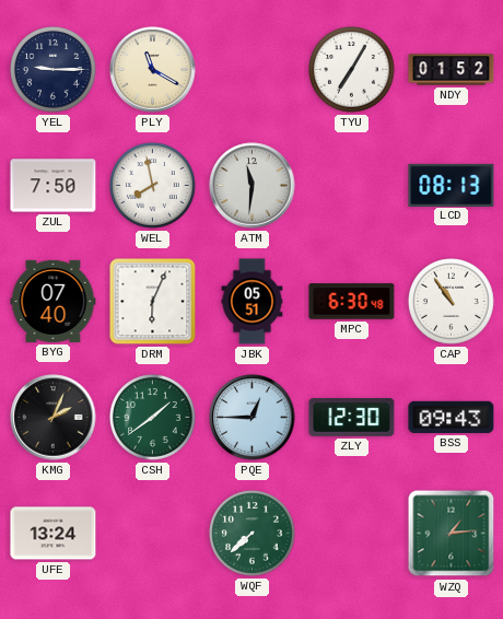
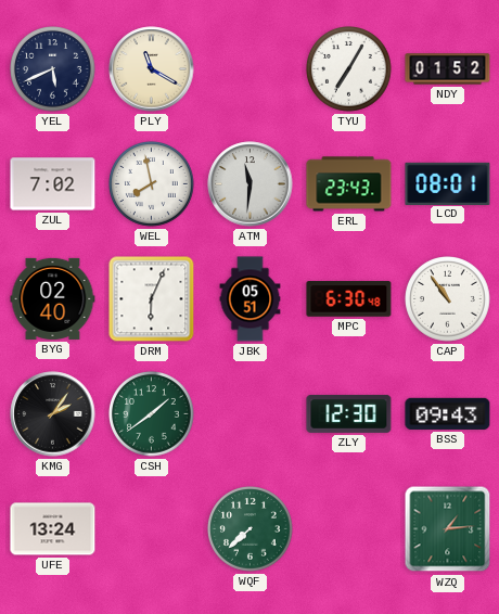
YEL: 9:15 -> 5:41
ZUL: 7:50 -> 7:02
ERL: none -> 23:43
LCD: 08:13 -> 08:01
BYG: 07:40 -> 02:40
KMG: 2:04 -> 2:06
PQE: 12:45 -> none
